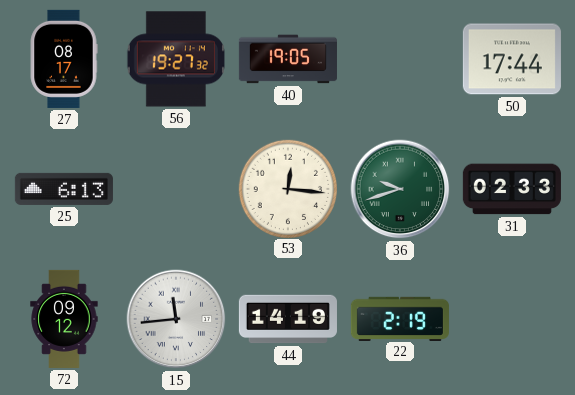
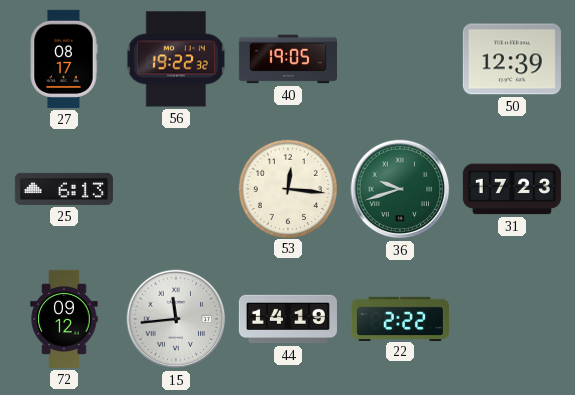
56: 19:27 -> 19:22
50: 17:44 -> 12:39
31: 02:33 -> 17:23
22: 2:19 -> 2:22
